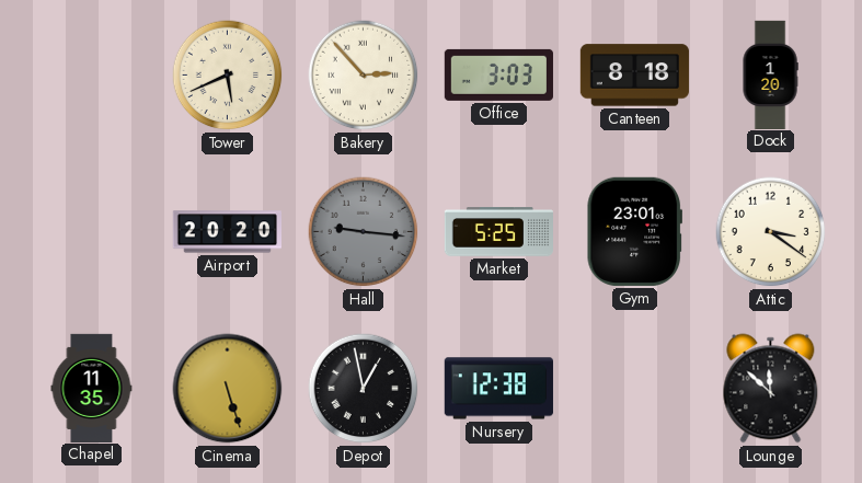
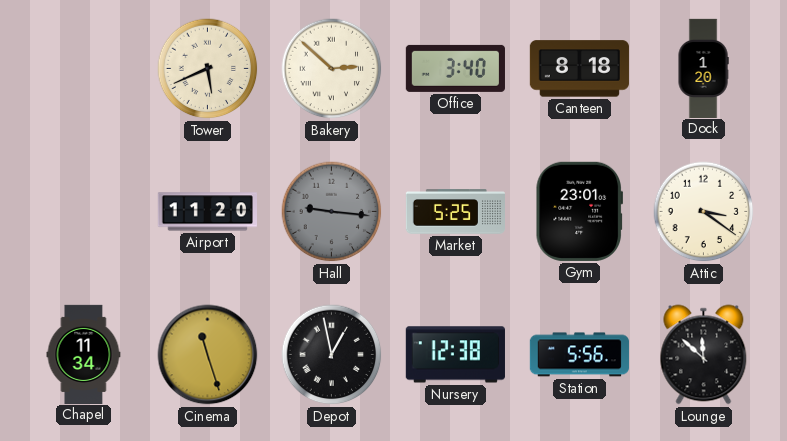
Bakery: 2:53 -> 2:52
Office: 3:03 -> 3:40
Airport: 20:20 -> 11:20
Chapel: 11:35 -> 11:34
Cinema: 5:27 -> 11:27
Station: none -> 5:56
